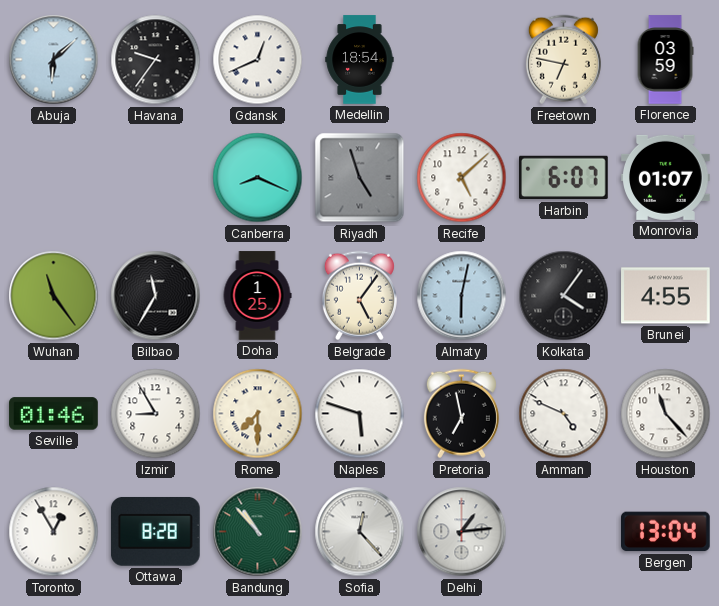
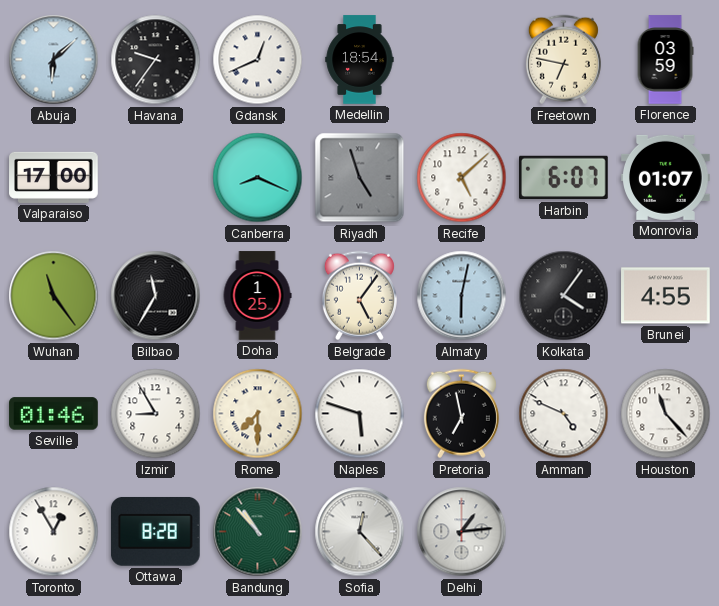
Valparaiso: none -> 17:00
Bergen: 13:04 -> none
